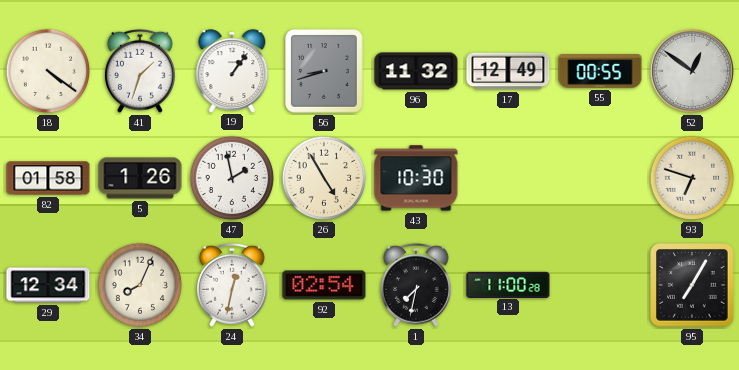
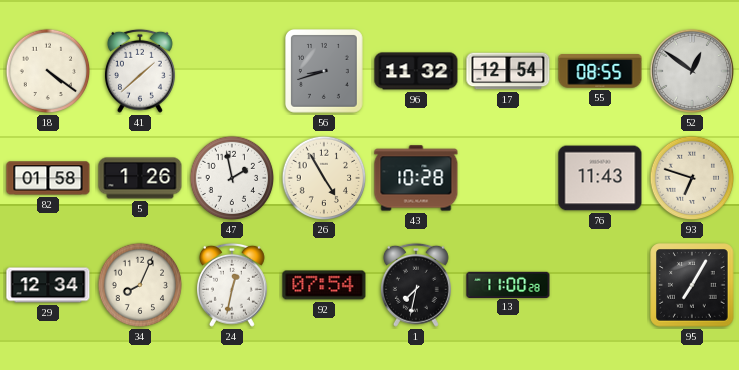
41: 1:33 -> 1:38
19: 1:06 -> none
17: 12:49 -> 12:54
55: 00:55 -> 08:55
43: 10:30 -> 10:28
76: none -> 11:43
92: 02:54 -> 07:54
